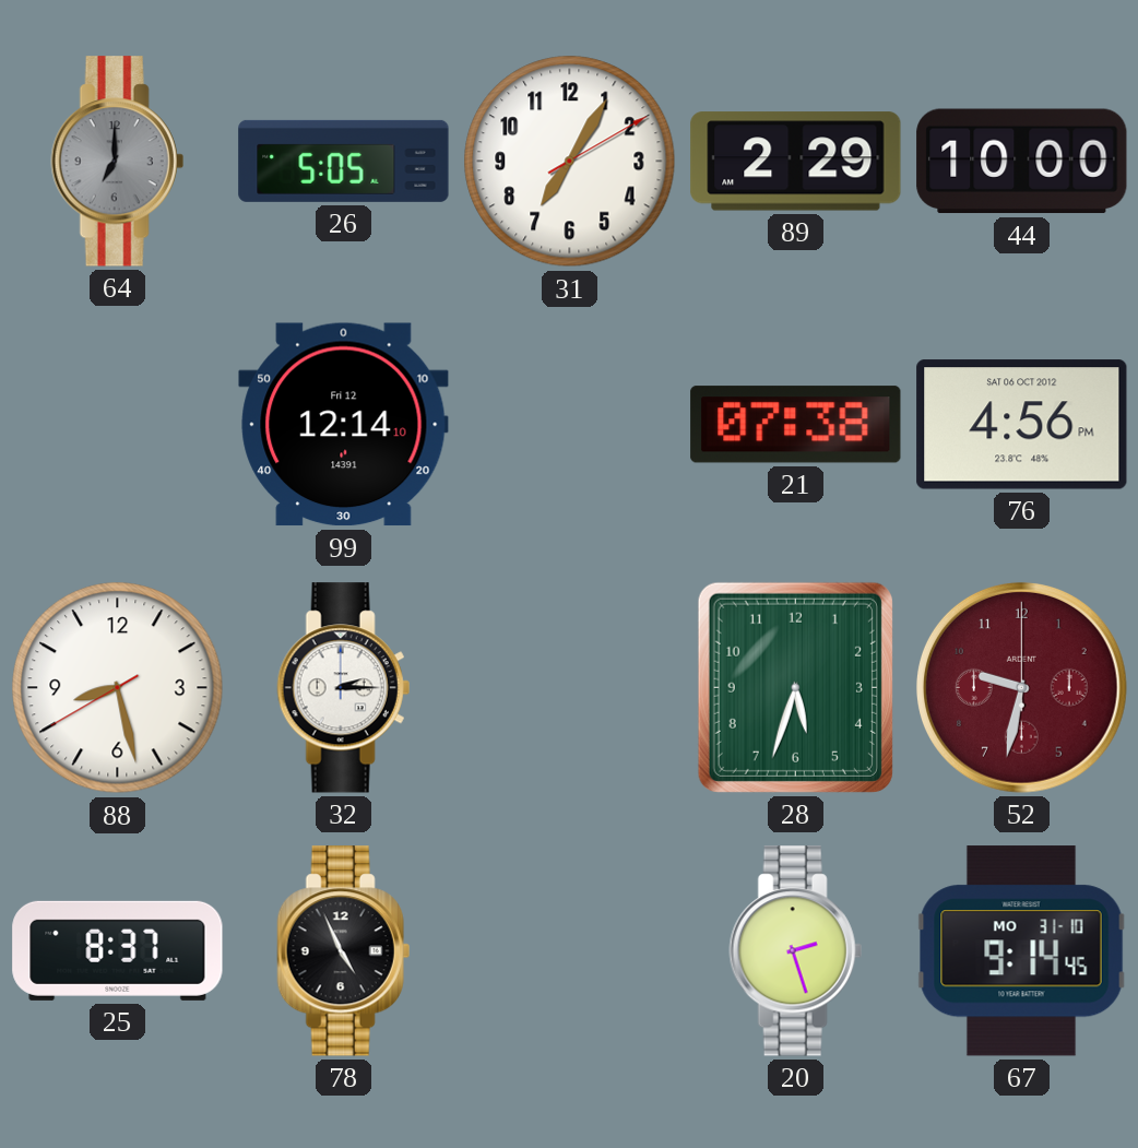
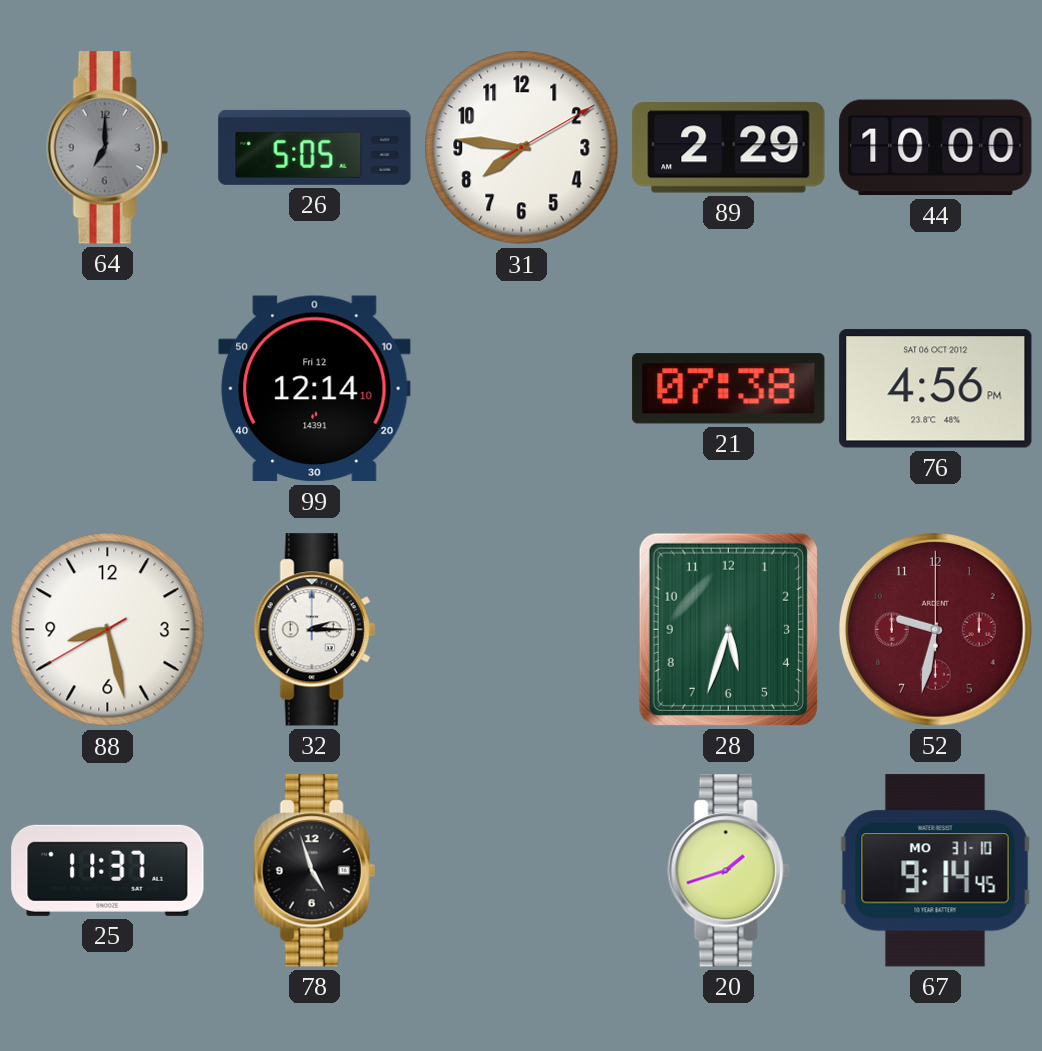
31: 7:05 -> 7:46
25: 8:37 -> 11:37
78: 4:56 -> 4:57
20: 2:27 -> 1:42
